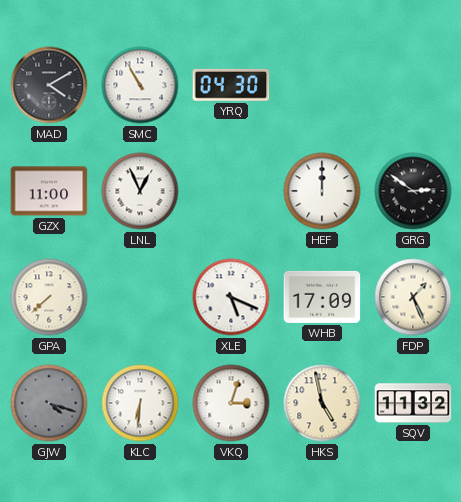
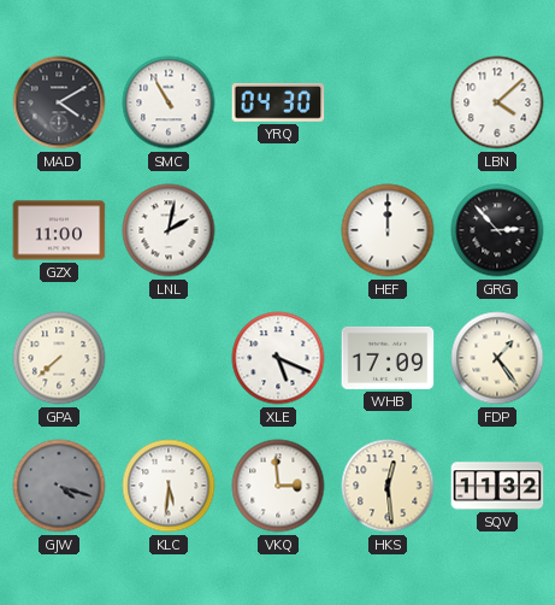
LBN: none -> 4:08
LNL: 12:56 -> 2:02
GRG: 2:51 -> 2:53
FDP: 1:26 -> 1:24
KLC: 6:31 -> 5:31
VKQ: 3:03 -> 2:59
HKS: 4:58 -> 12:29
